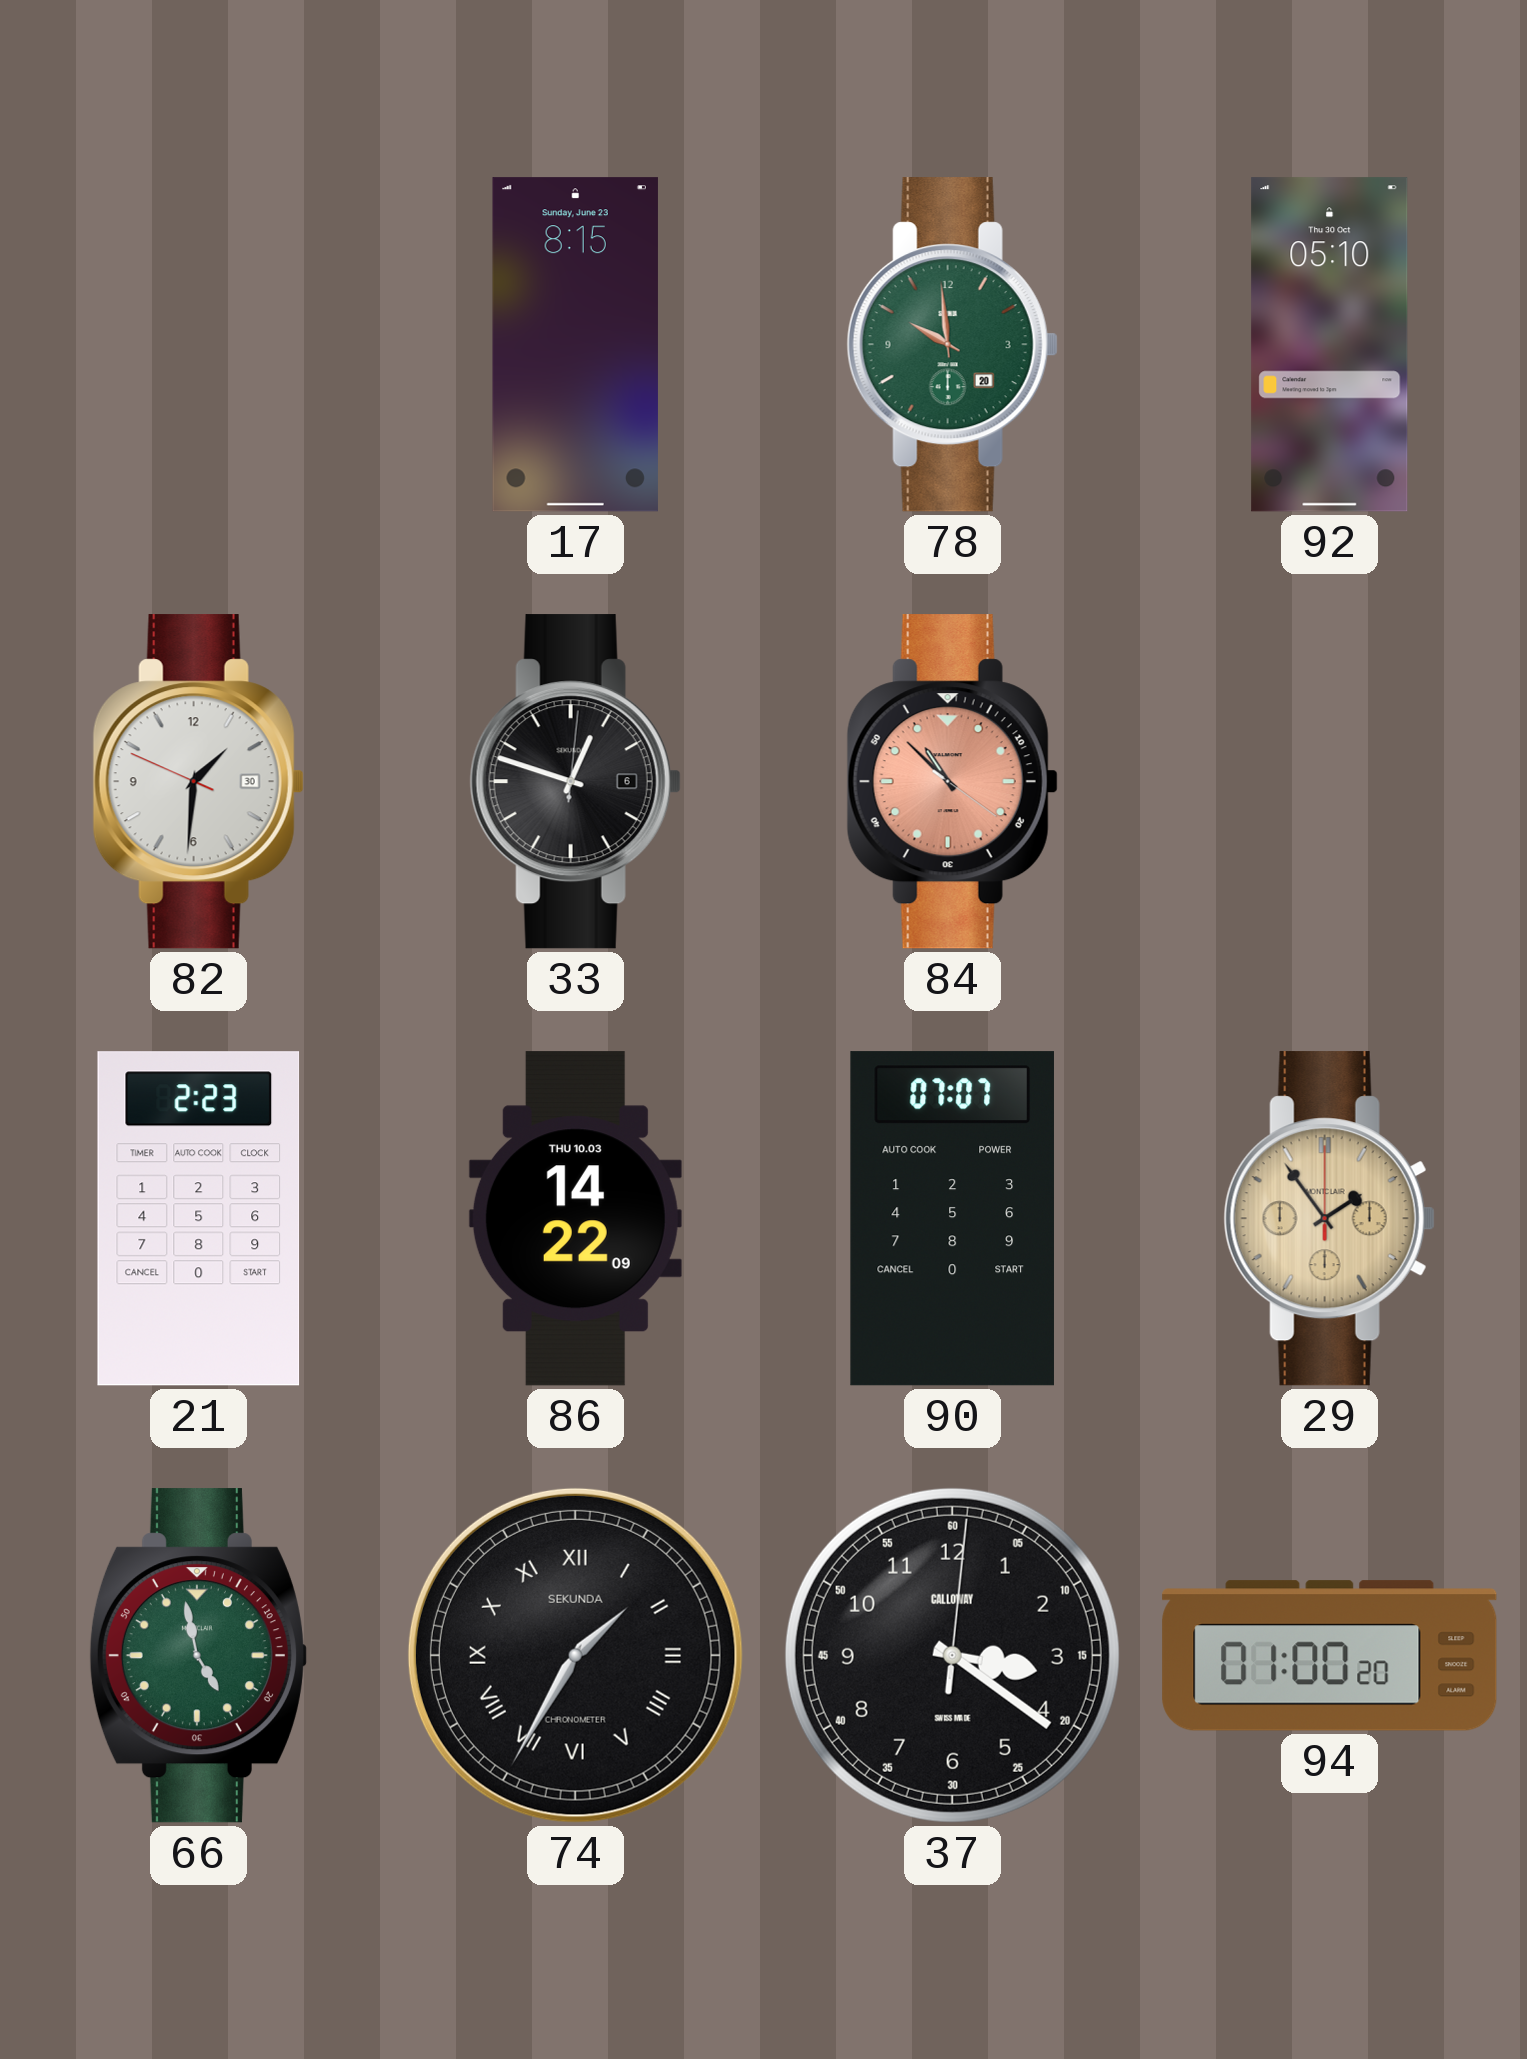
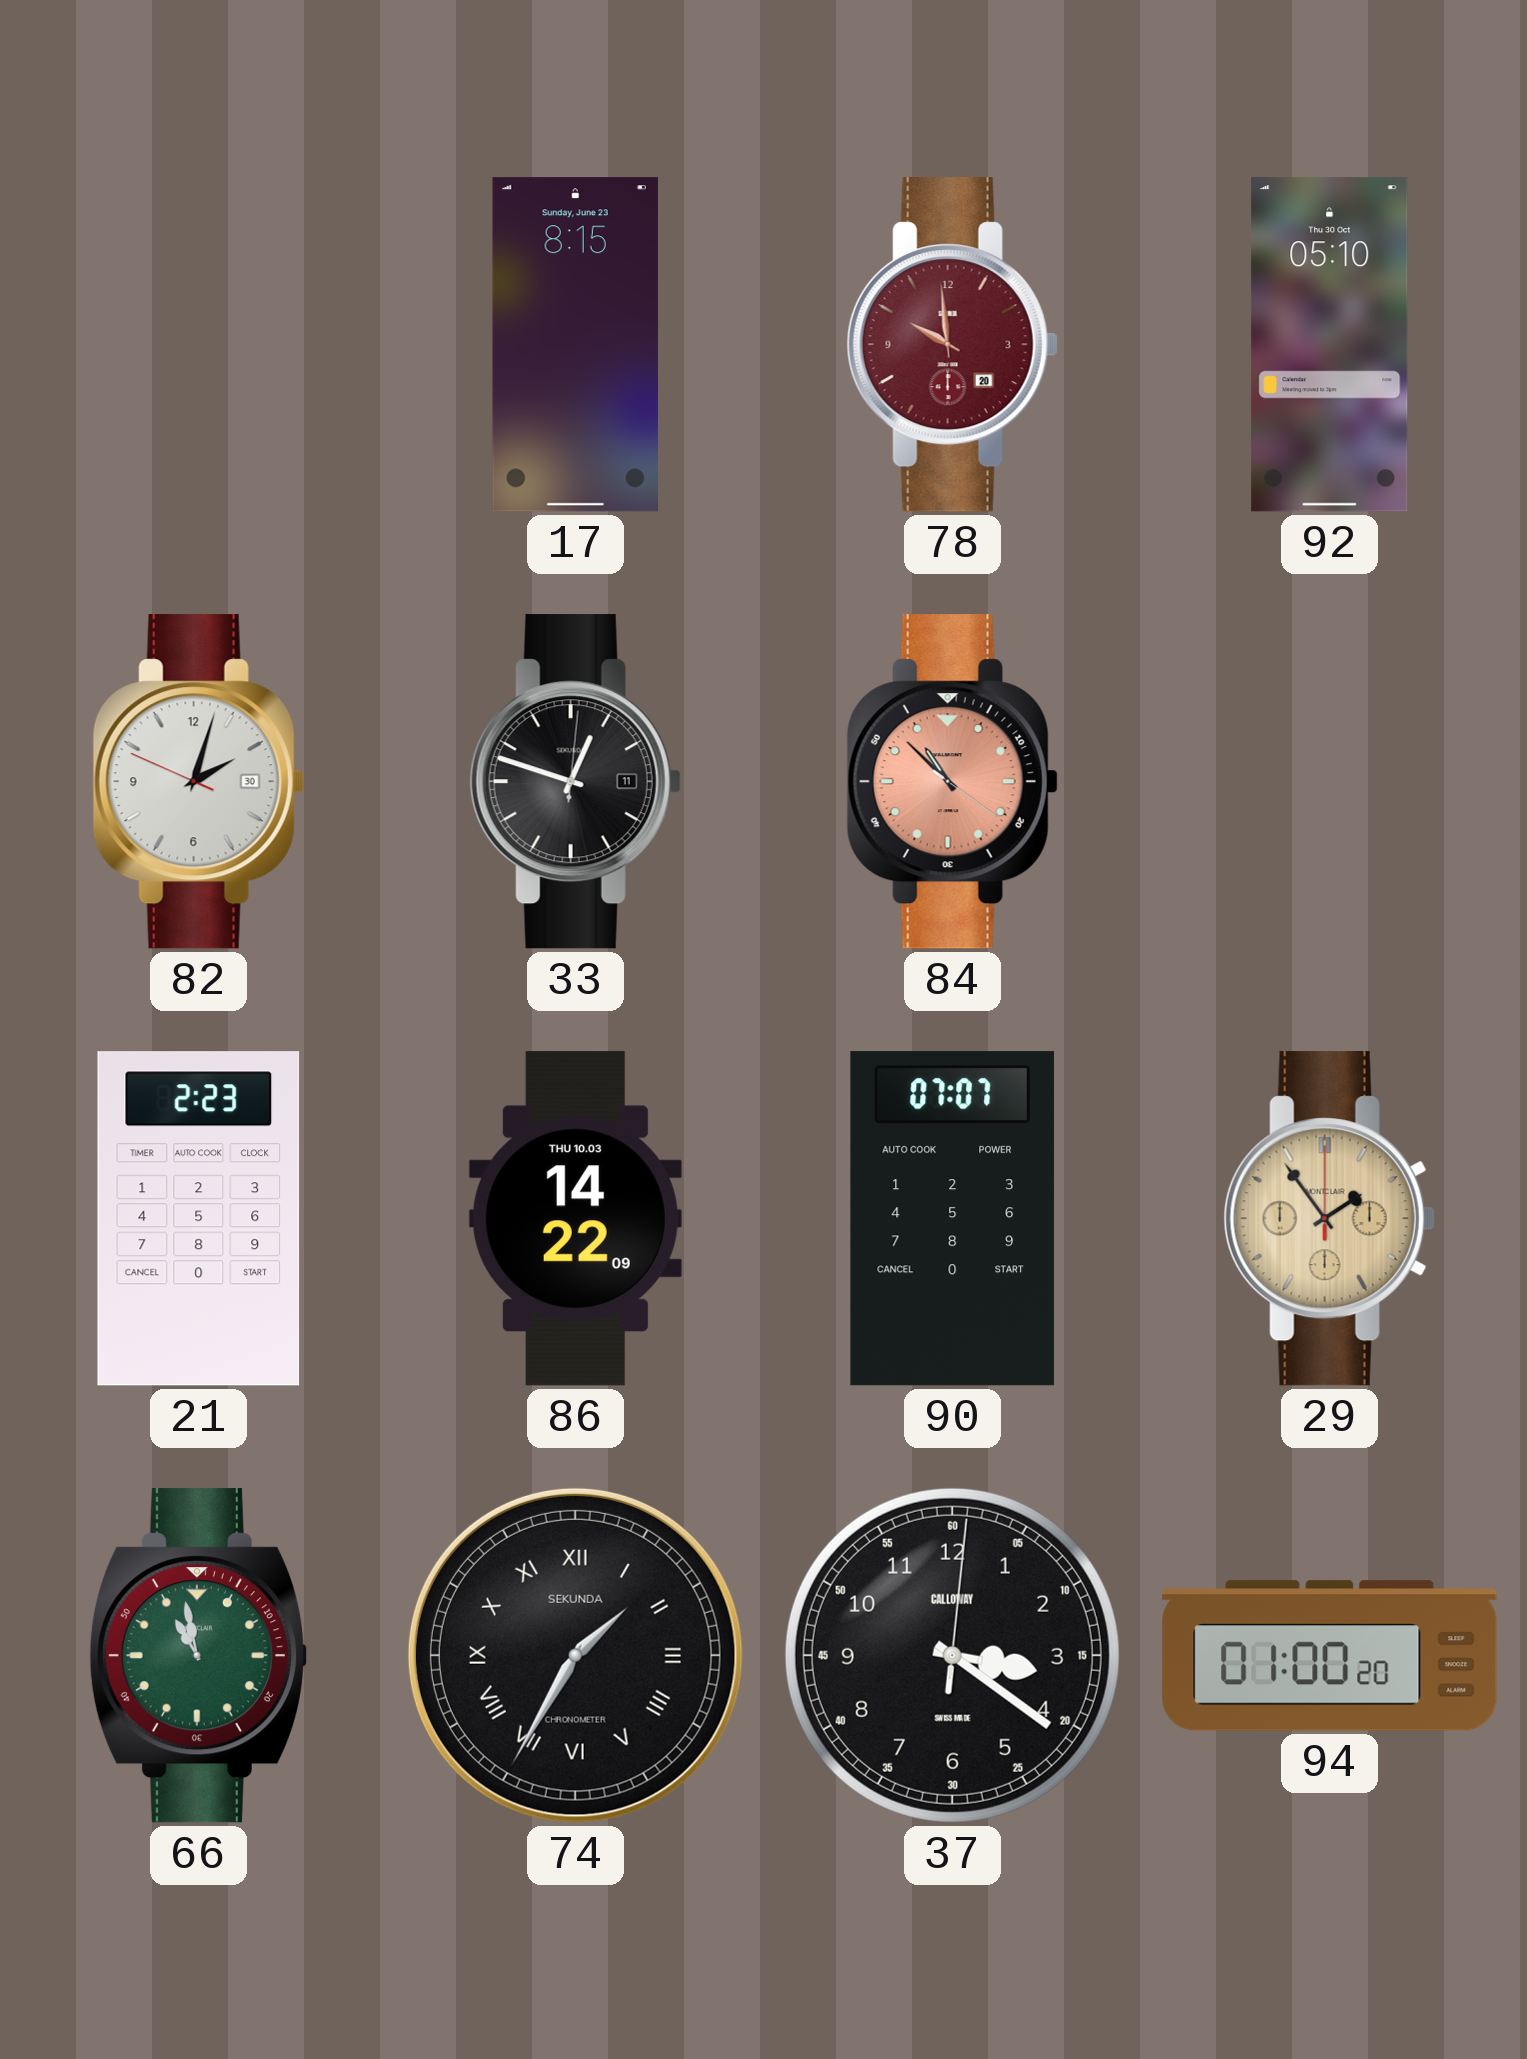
78 dial: green -> burgundy
82: 1:30 -> 2:02
33 date: 6 -> 11
66: 4:58 -> 10:58
